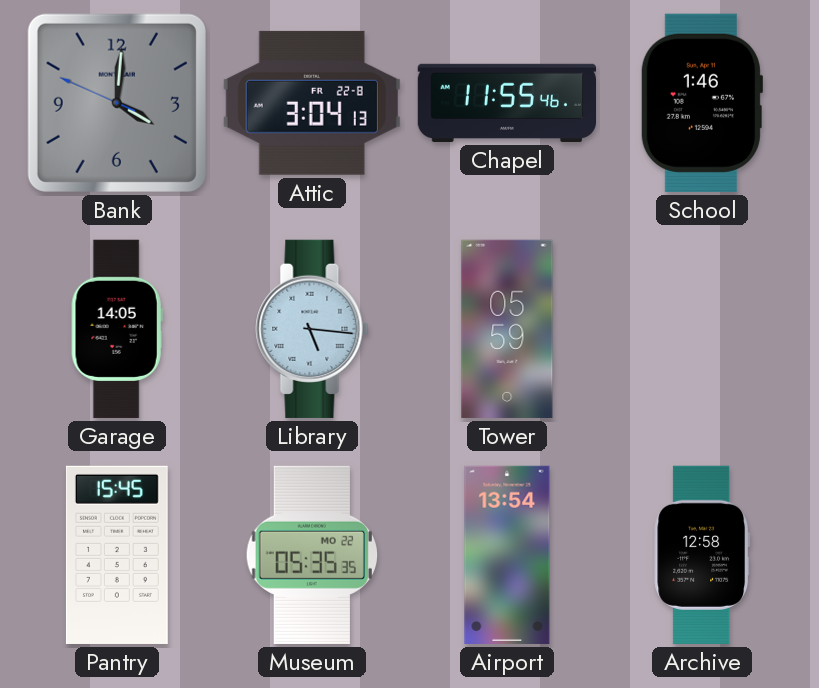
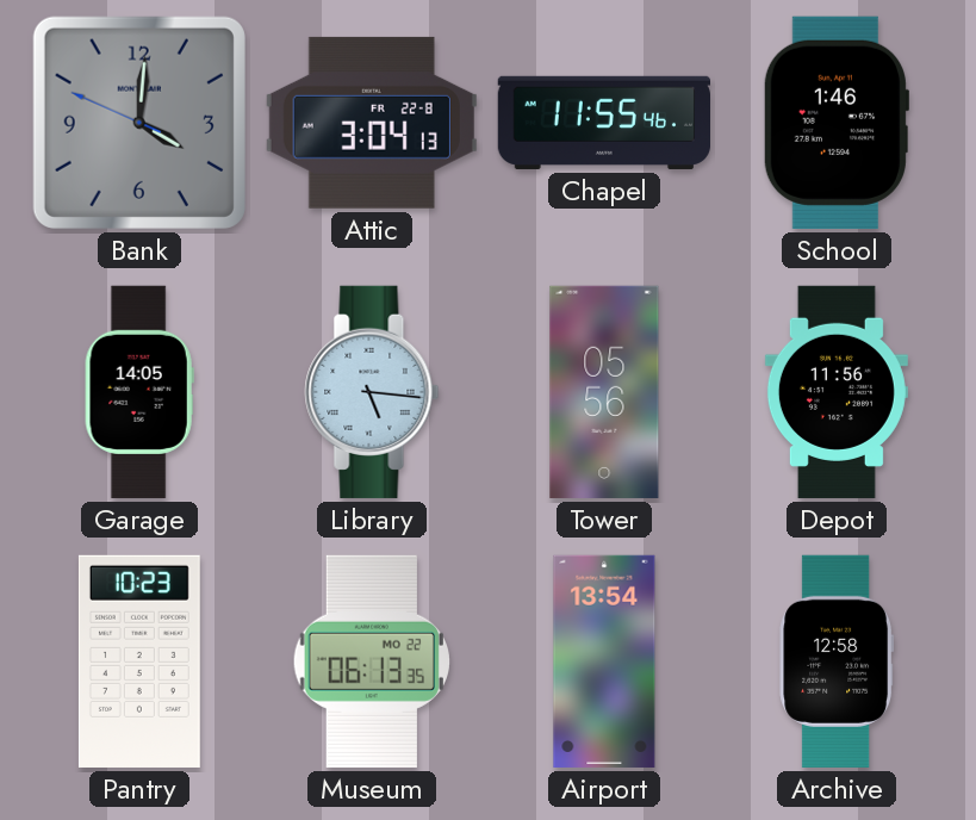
Tower: 05:59 -> 05:56
Depot: none -> 11:56
Pantry: 15:45 -> 10:23
Museum: 05:35 -> 06:13
